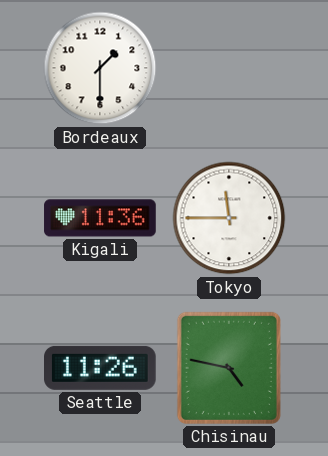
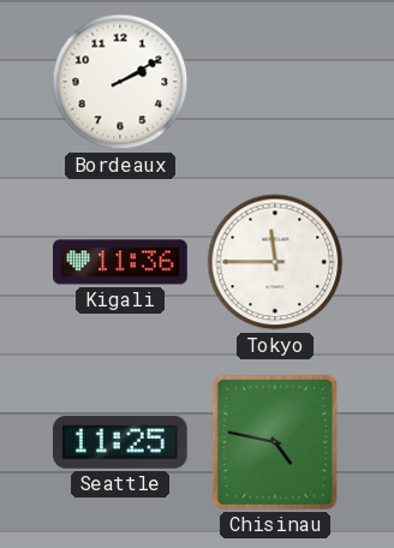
Bordeaux: 1:30 -> 2:10
Seattle: 11:26 -> 11:25
